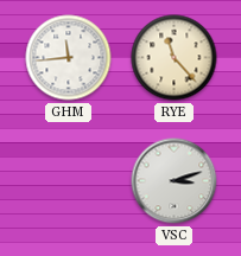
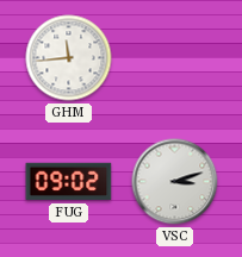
RYE: 11:23 -> none
FUG: none -> 09:02
